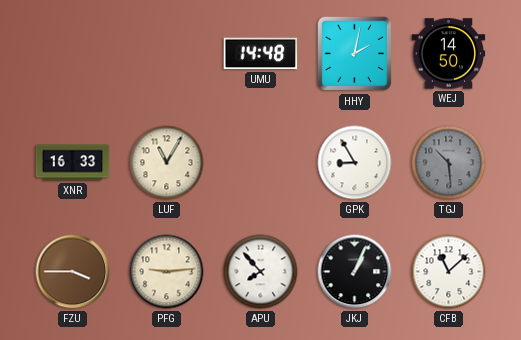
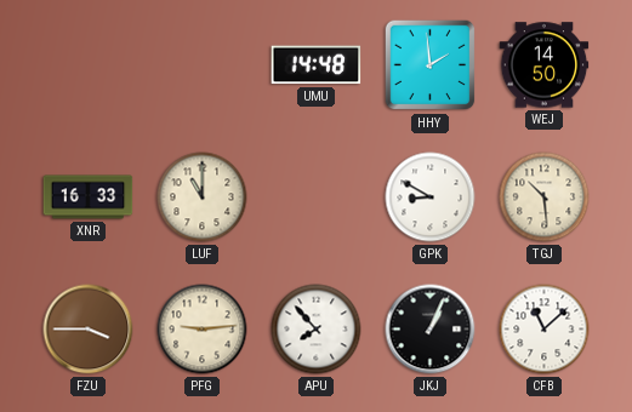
HHY: 2:02 -> 1:59
LUF: 11:05 -> 11:00
GPK: 8:55 -> 8:50
TGJ dial: grey -> cream
